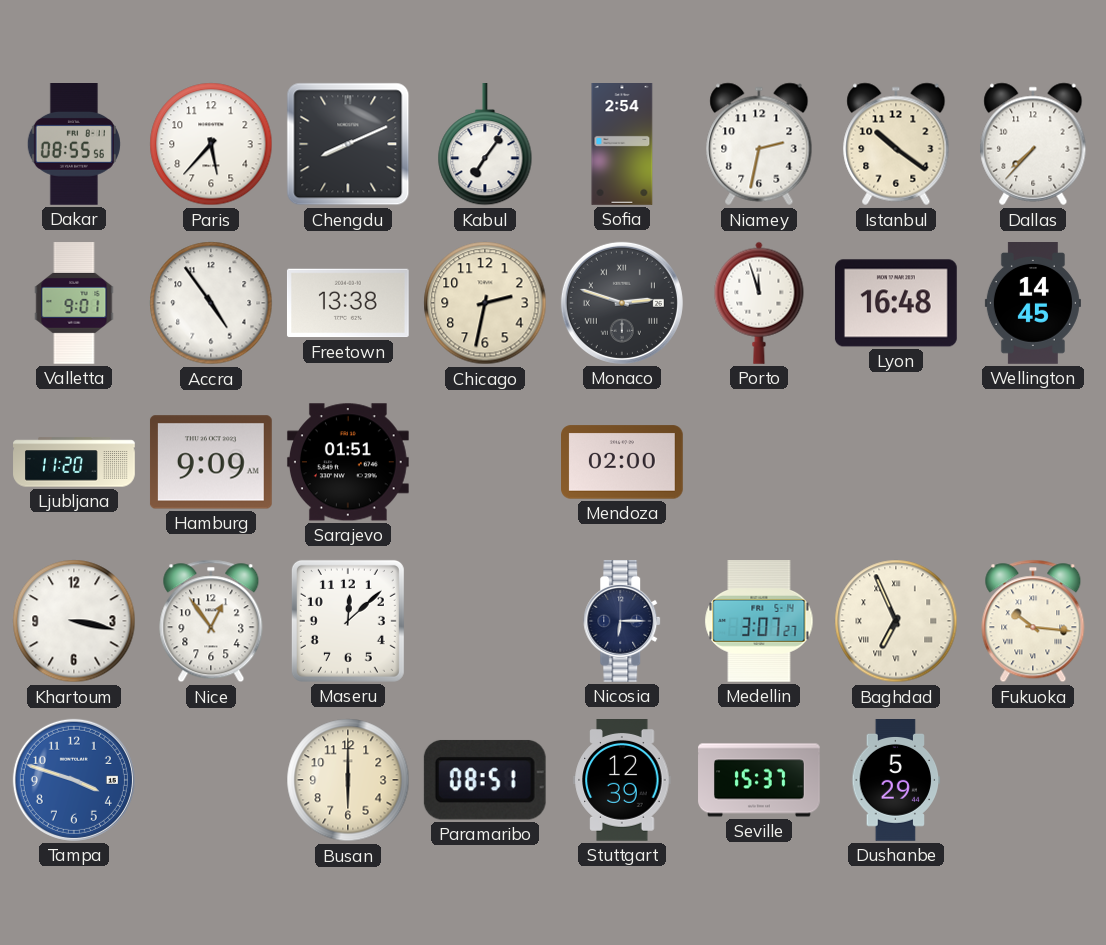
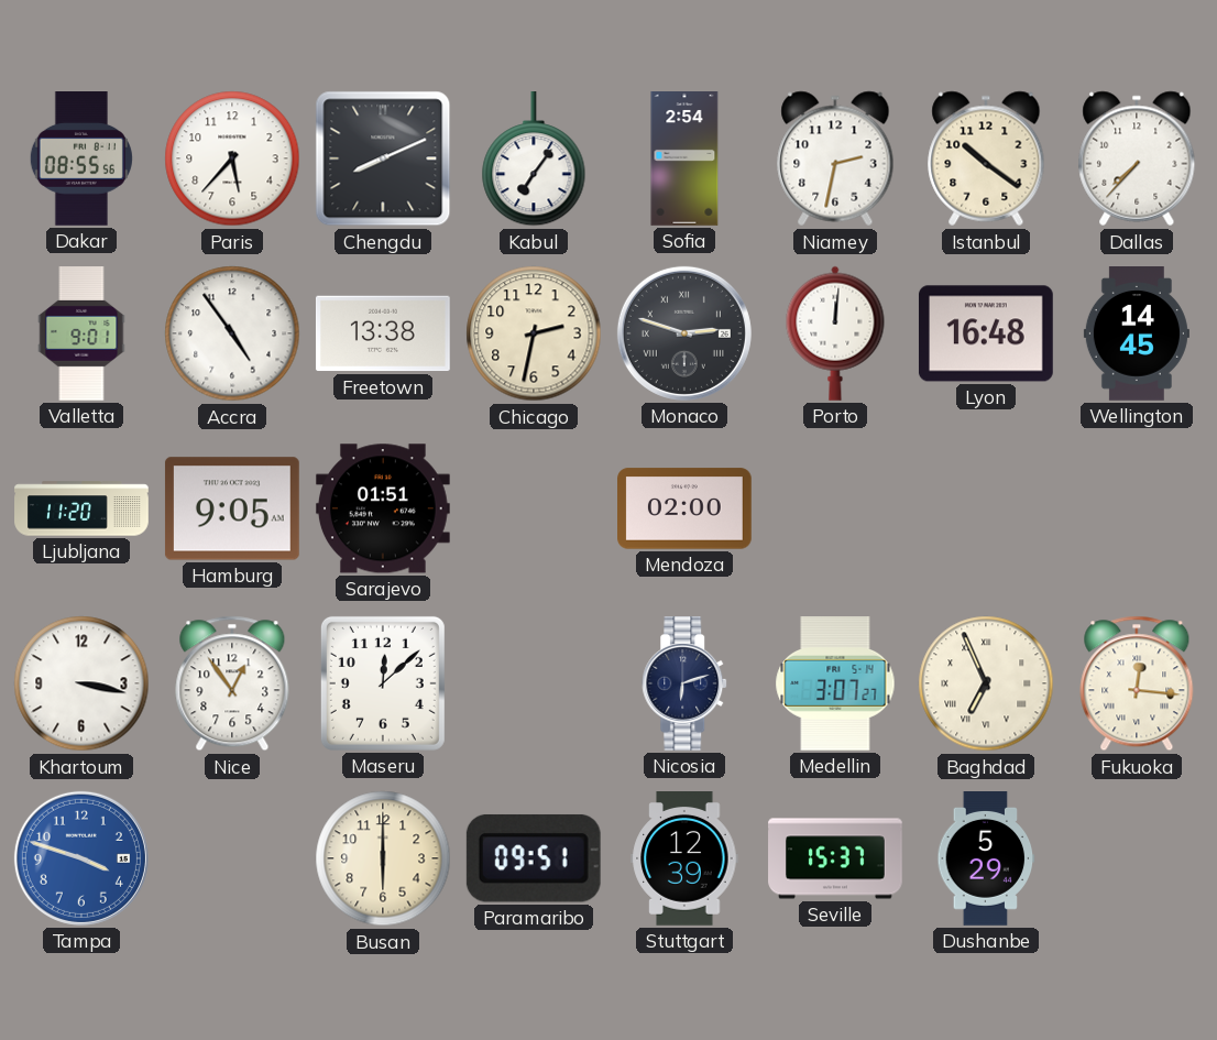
Porto: 11:57 -> 12:01
Hamburg: 9:09 -> 9:05
Nicosia: 6:15 -> 6:12
Fukuoka: 10:16 -> 12:16
Paramaribo: 08:51 -> 09:51
